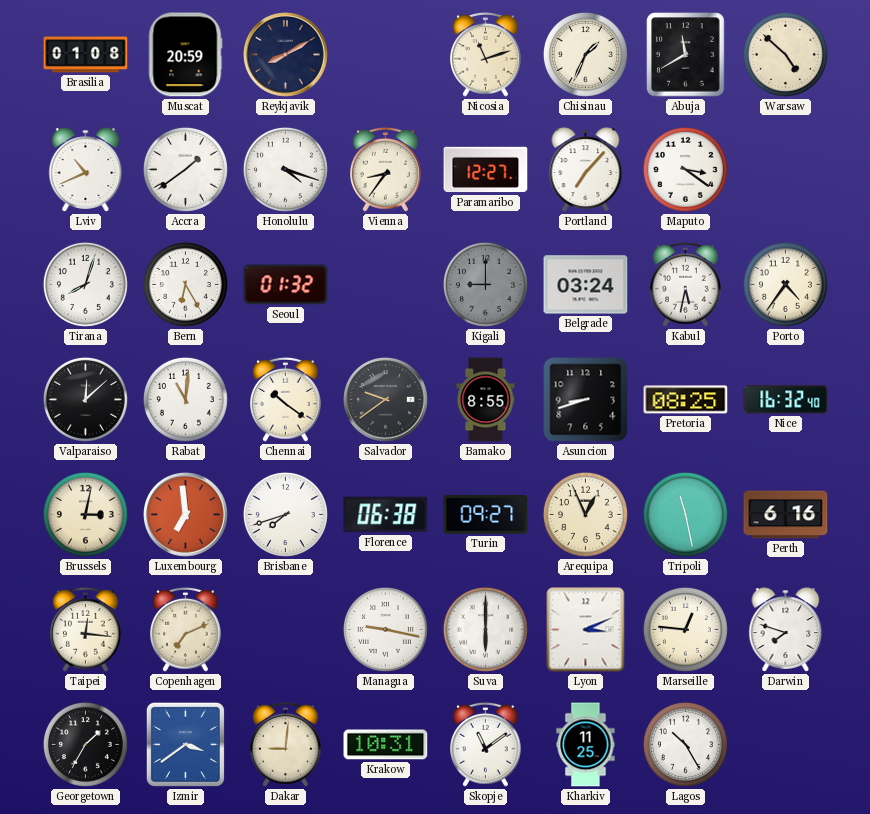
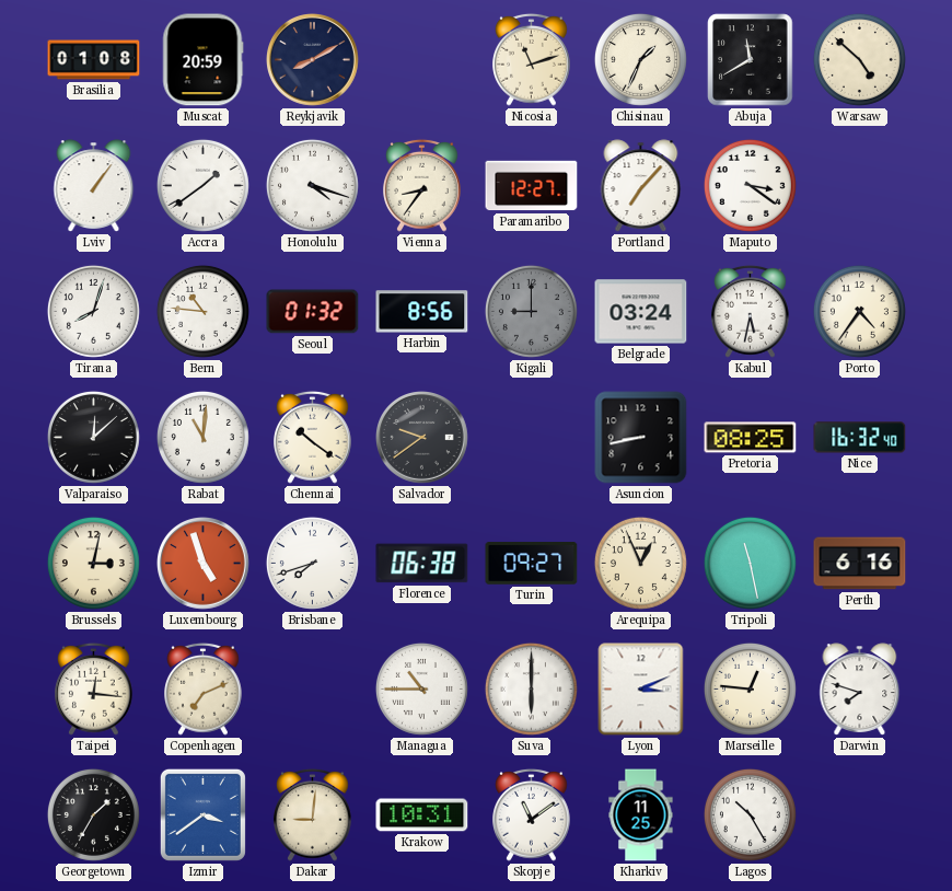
Lviv: 10:41 -> 1:06
Bern: 6:25 -> 10:46
Harbin: none -> 8:56
Bamako: 8:55 -> none
Asuncion: 8:42 -> 8:43
Luxembourg: 6:59 -> 4:57
Managua: 9:17 -> 10:45
